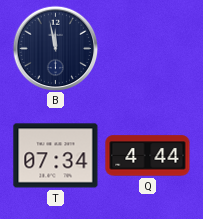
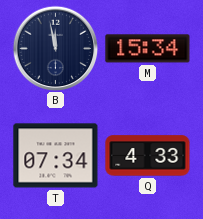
M: none -> 15:34
Q: 4:44 -> 4:33
